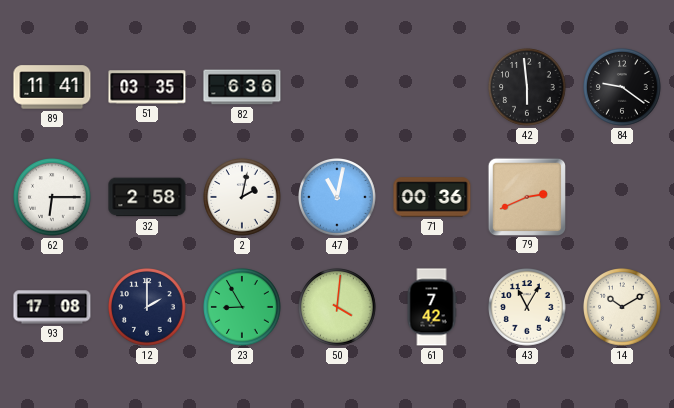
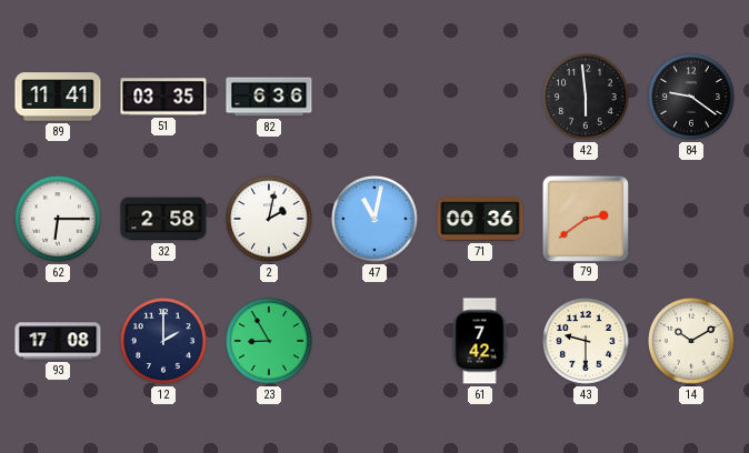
79: 2:41 -> 2:39
50: 4:01 -> none
43: 11:05 -> 9:30
